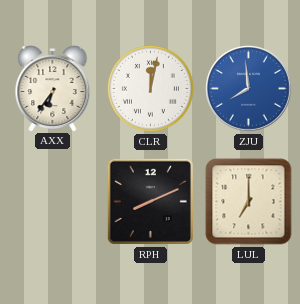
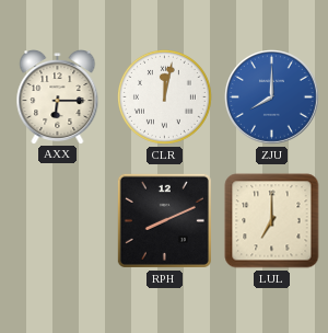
AXX: 6:36 -> 6:15
ZJU: 7:59 -> 8:00
